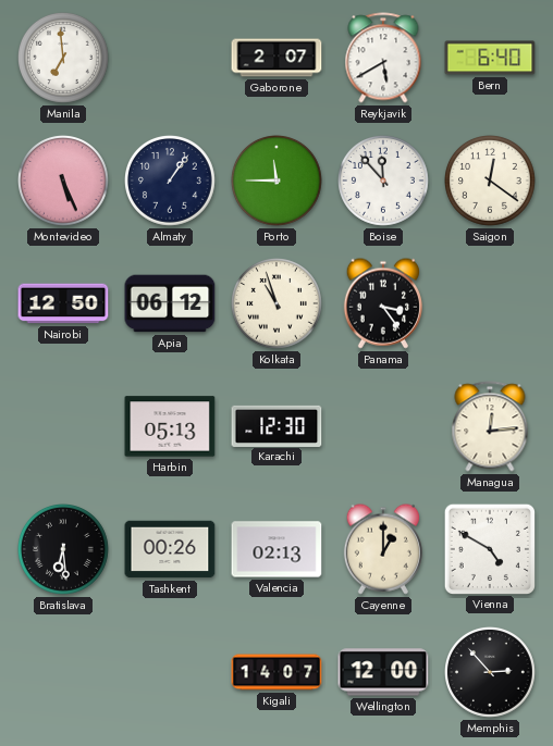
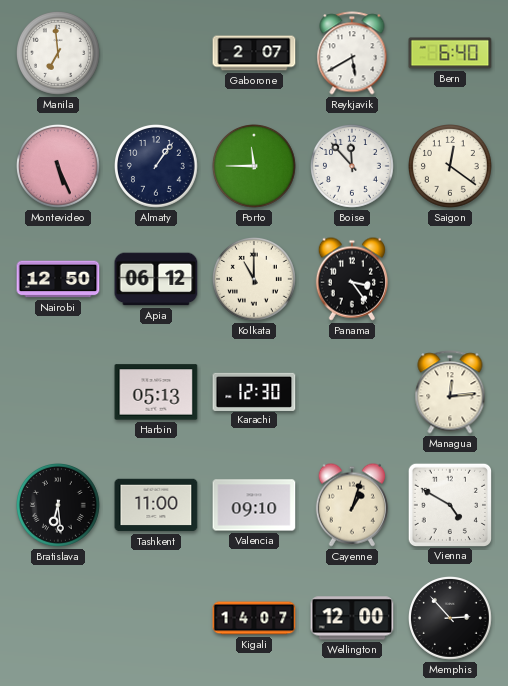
Kolkata: 10:57 -> 11:00
Tashkent: 00:26 -> 11:00
Valencia: 02:13 -> 09:10
Cayenne: 1:00 -> 1:03
